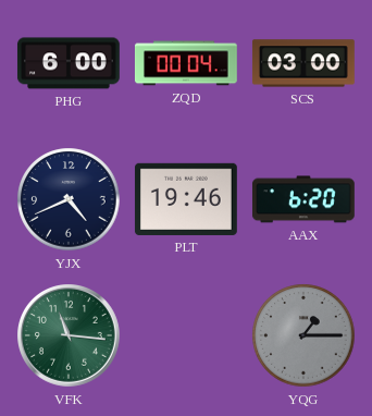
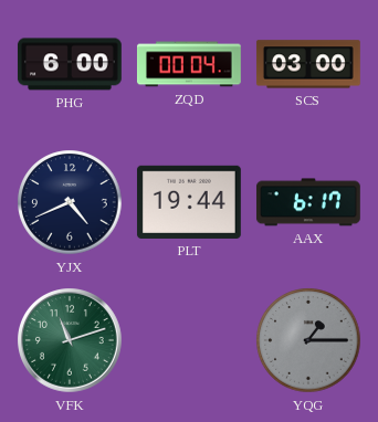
PLT: 19:46 -> 19:44
AAX: 6:20 -> 6:17
VFK: 11:16 -> 11:12
